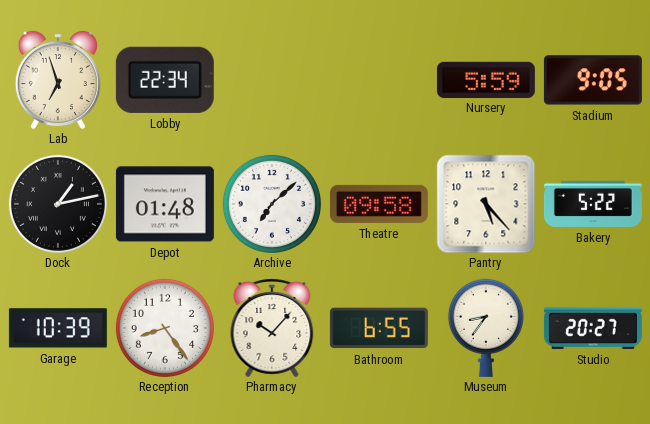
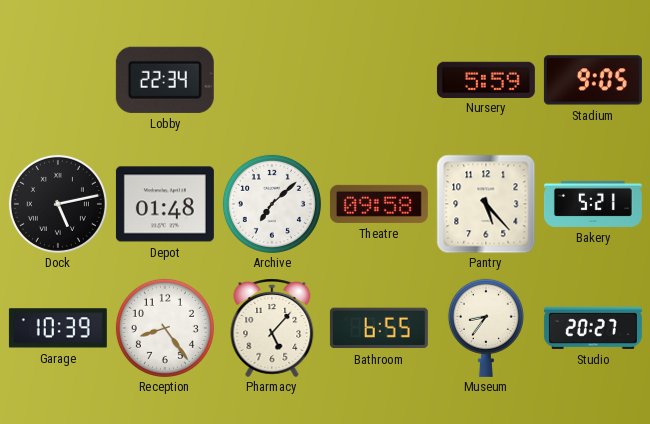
Lab: 6:57 -> none
Dock: 1:13 -> 5:13
Bakery: 5:22 -> 5:21
Pharmacy: 10:07 -> 5:07
